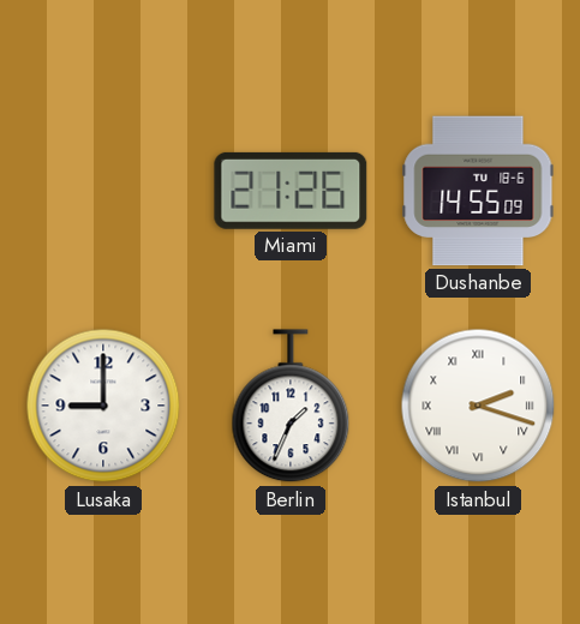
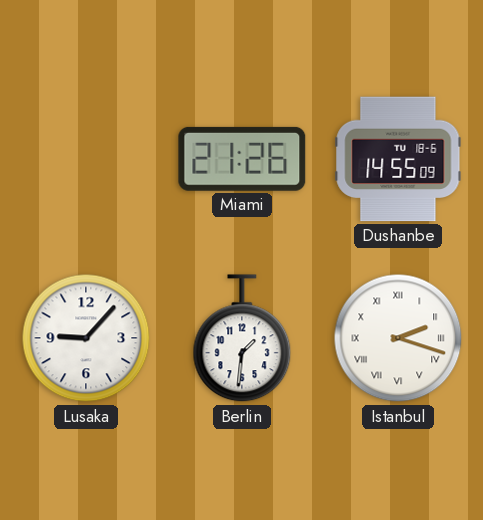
Lusaka: 9:00 -> 9:07
Berlin: 1:34 -> 1:31
